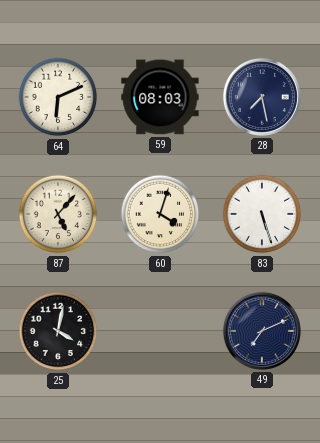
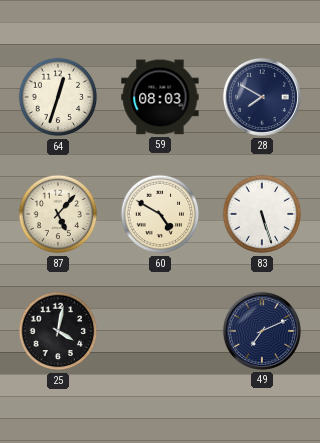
64: 6:11 -> 12:33
28: 7:28 -> 7:50
60: 4:03 -> 4:50
